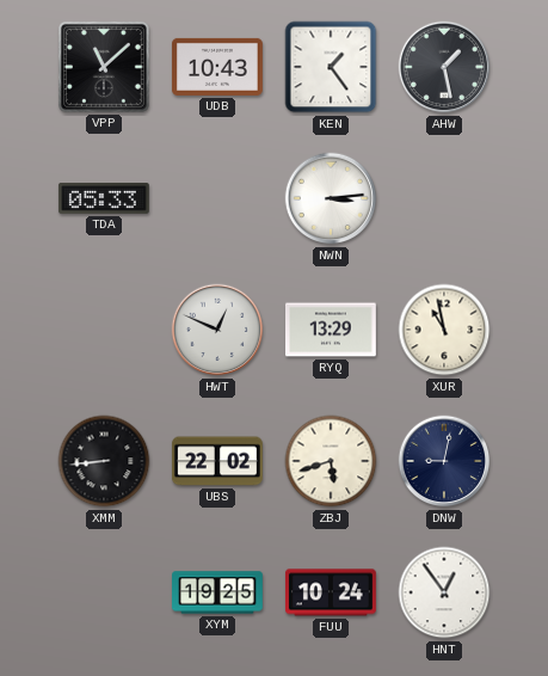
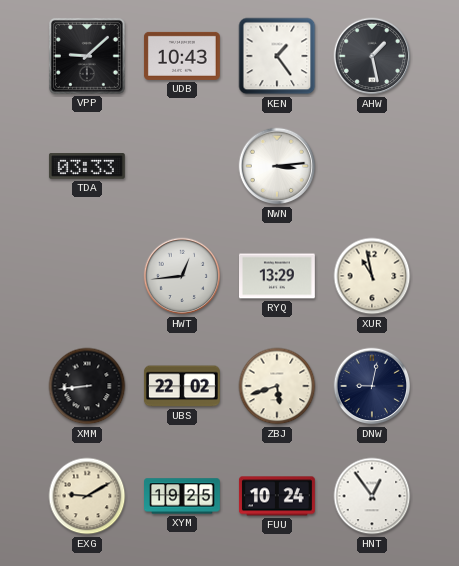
VPP: 11:08 -> 9:08
TDA: 05:33 -> 03:33
HWT: 12:49 -> 12:44
EXG: none -> 9:10
